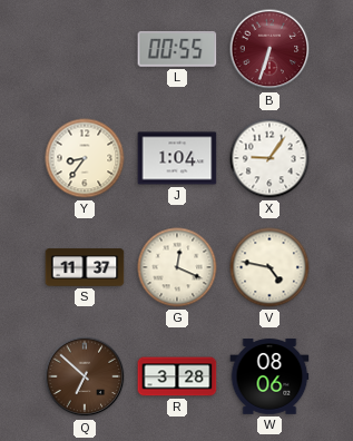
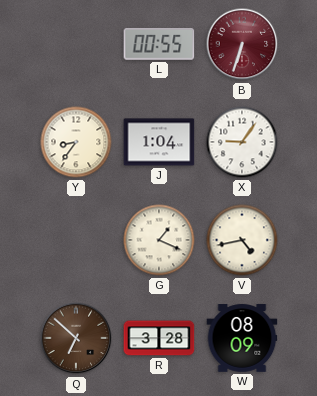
S: 11:37 -> none
G: 12:19 -> 1:19
V: 4:47 -> 4:43
W: 08:06 -> 08:09
